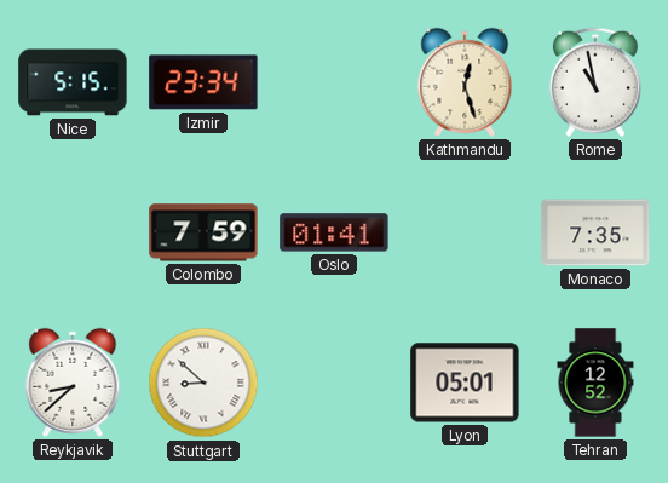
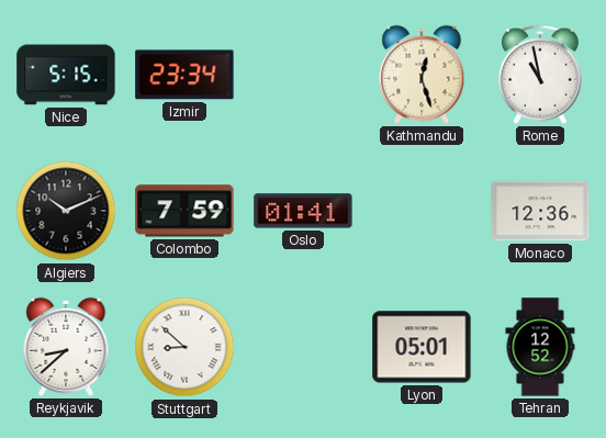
Algiers: none -> 10:11
Monaco: 7:35 -> 12:36
